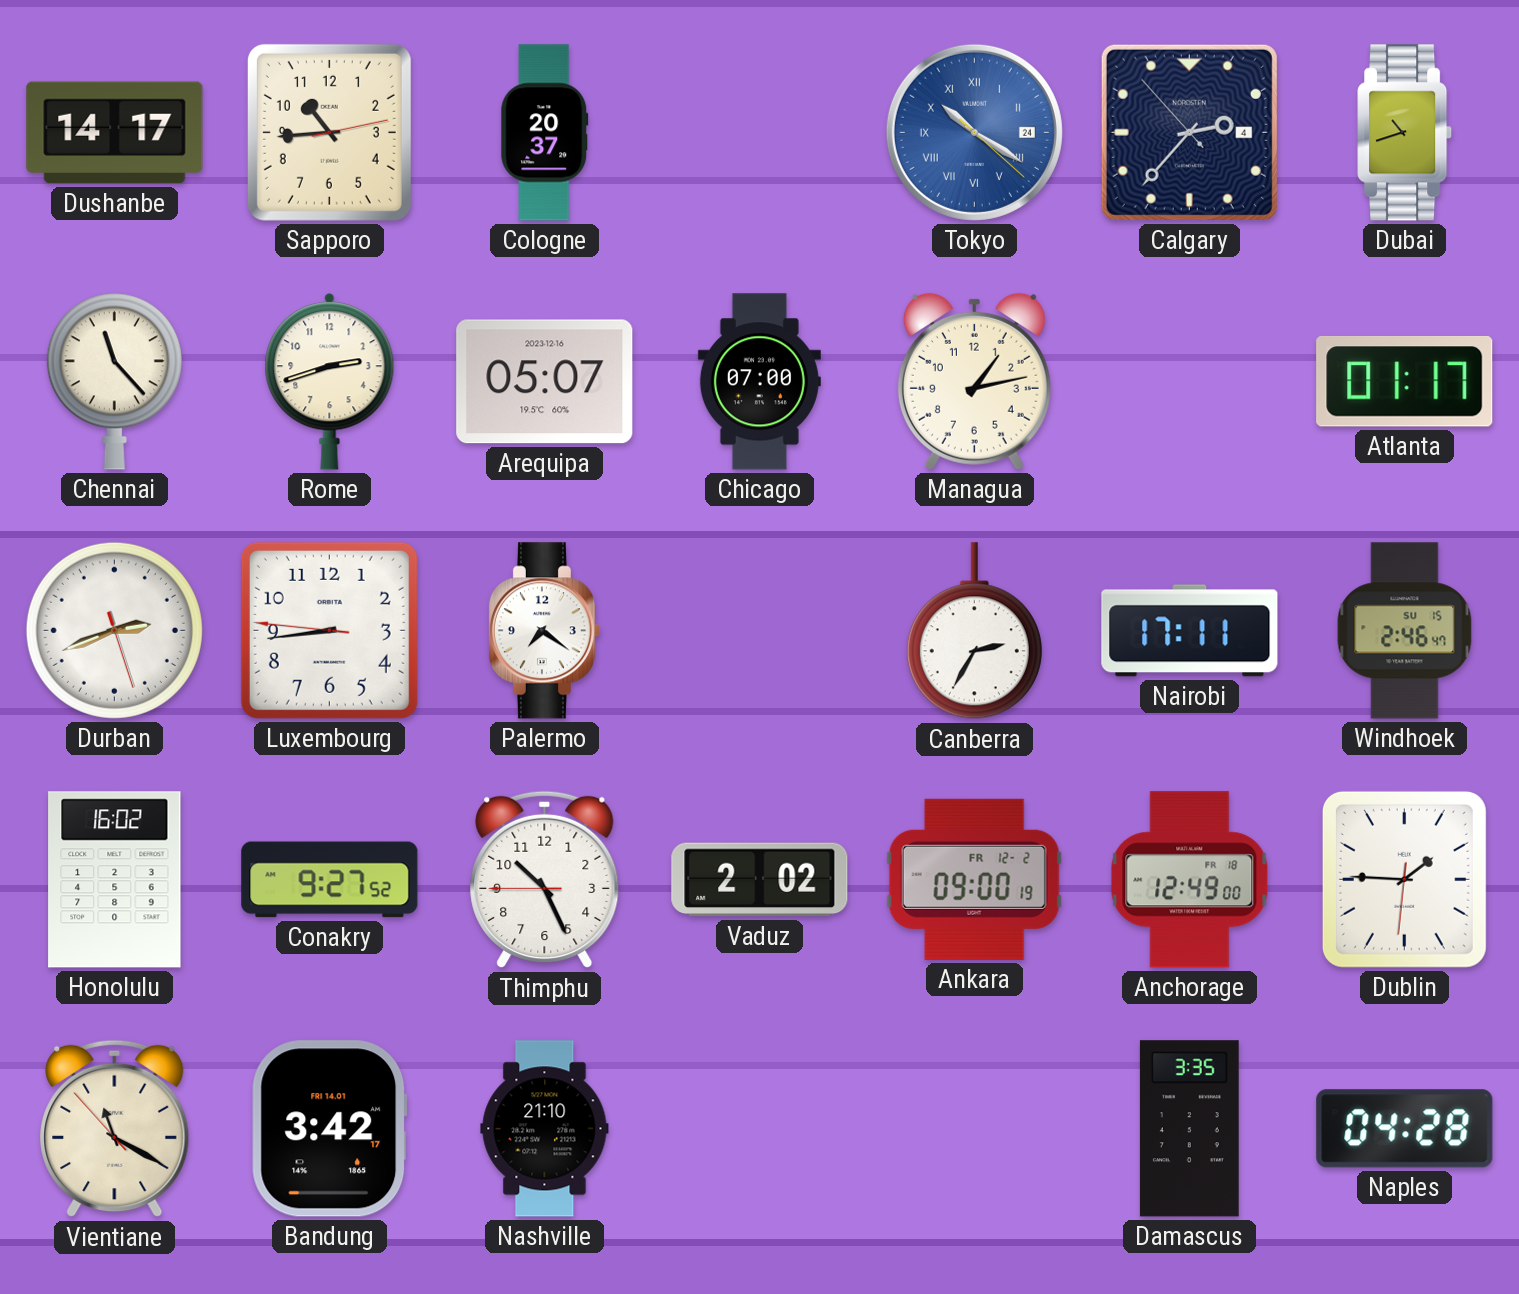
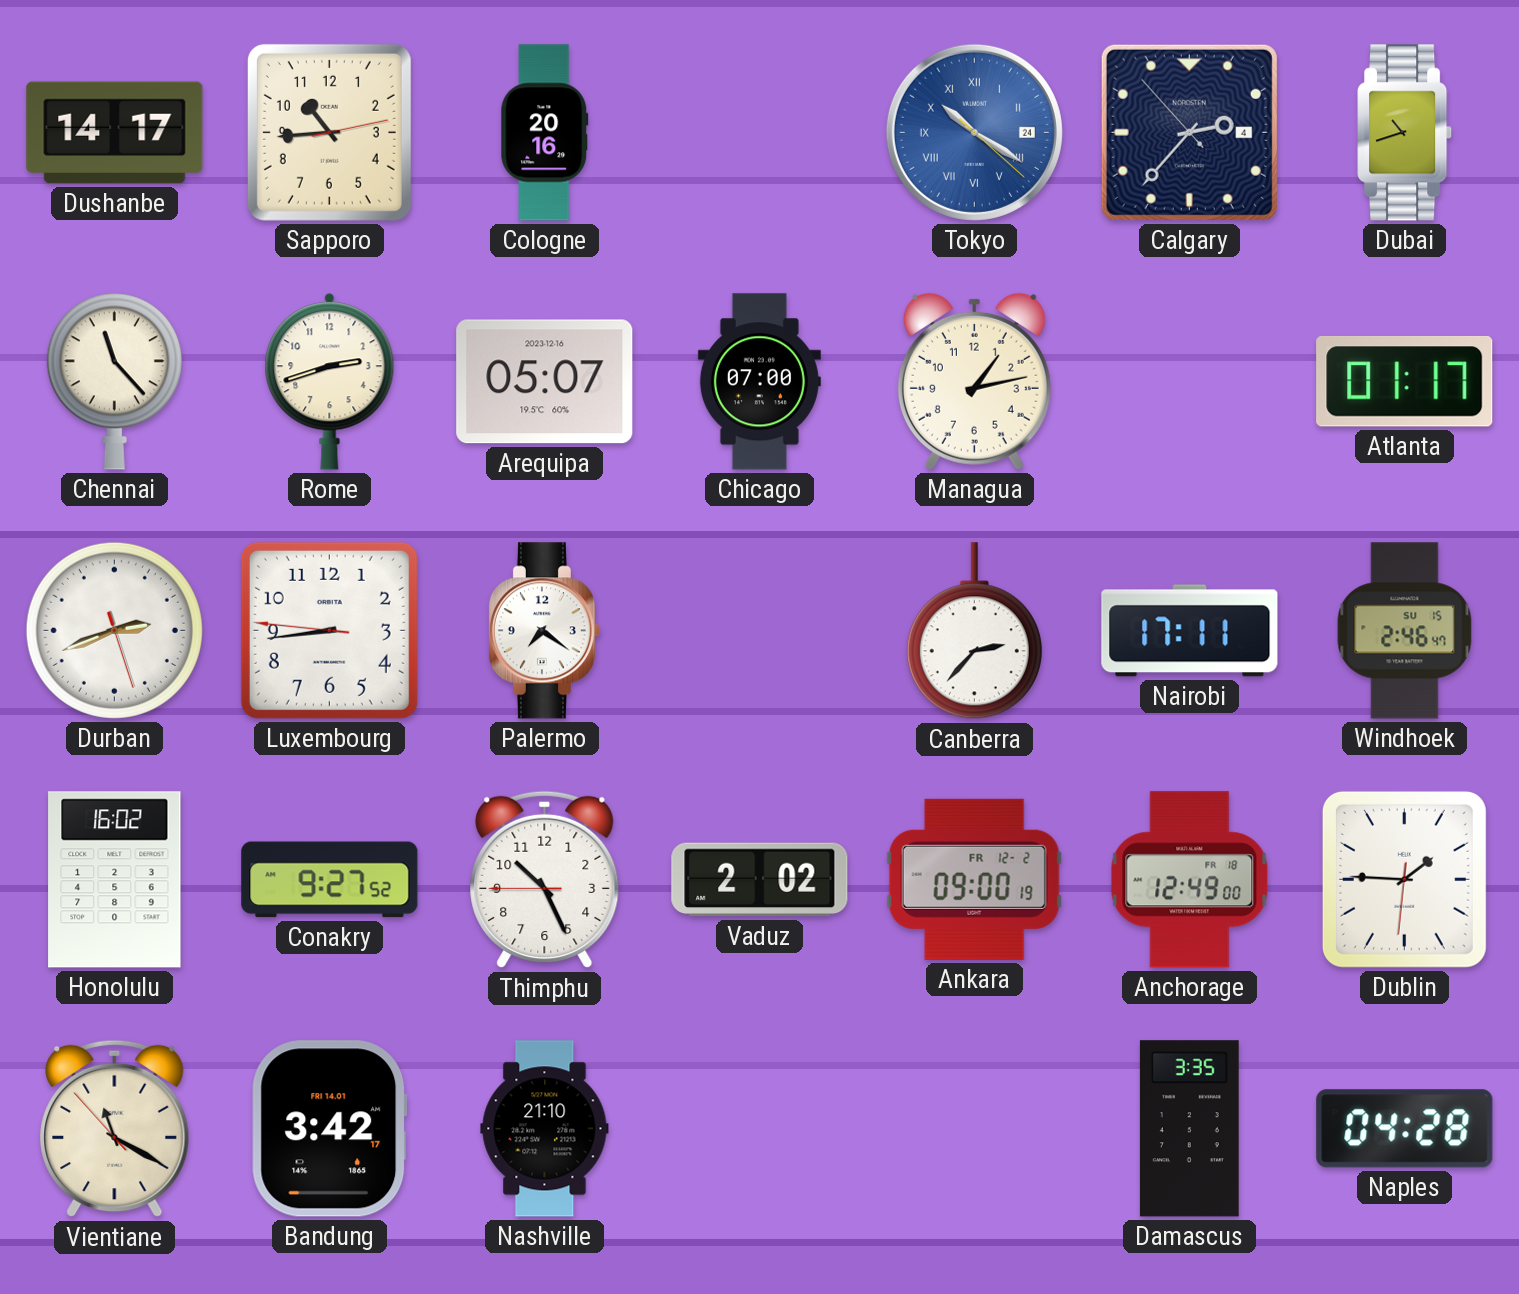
Cologne: 20:37 -> 20:16
Canberra: 2:35 -> 2:37
